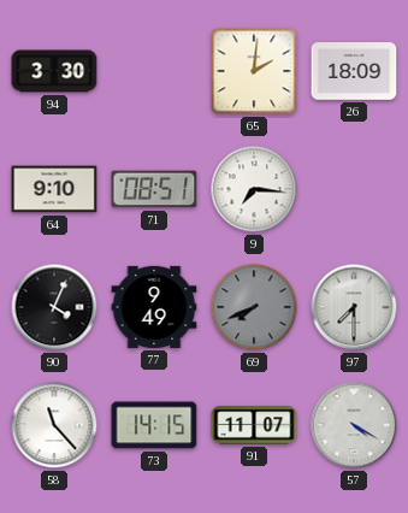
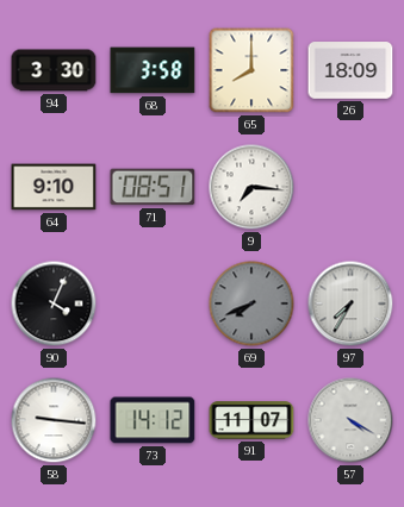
68: none -> 3:58
65: 2:01 -> 8:00
77: 9:49 -> none
97: 7:30 -> 7:35
58: 11:23 -> 9:16
73: 14:15 -> 14:12
